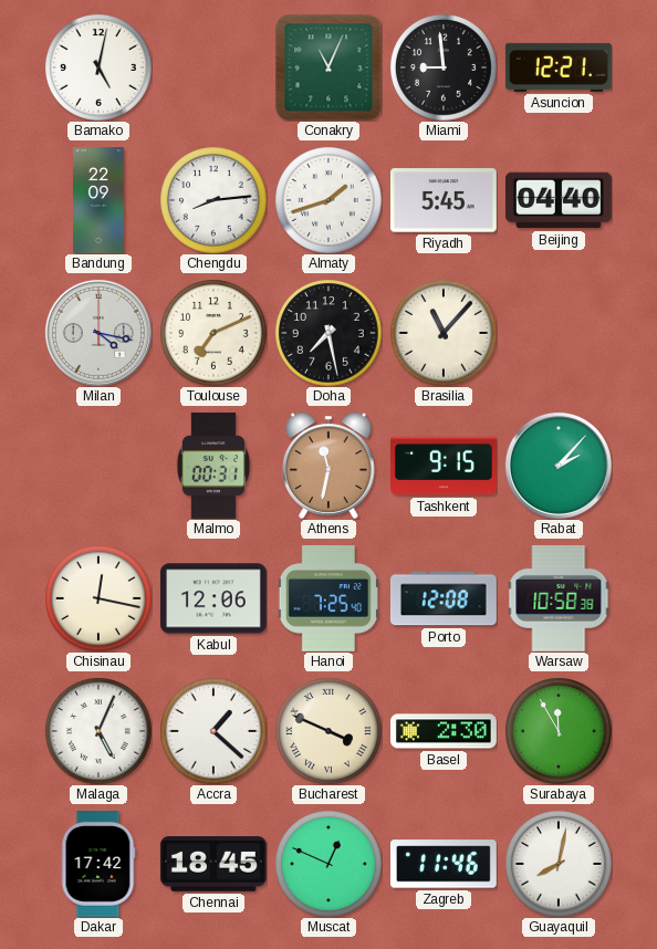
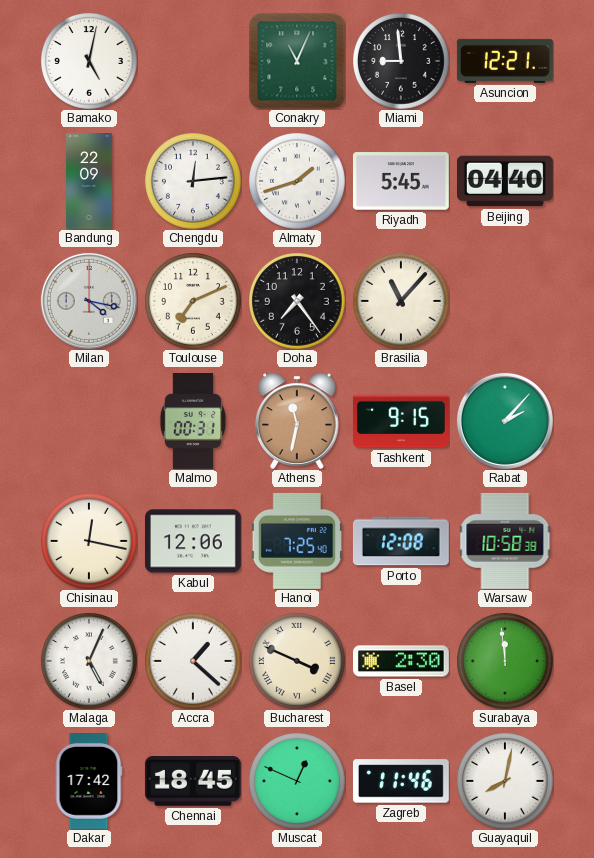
Chengdu: 8:14 -> 12:14
Doha: 7:28 -> 7:24
Surabaya: 11:55 -> 11:59
